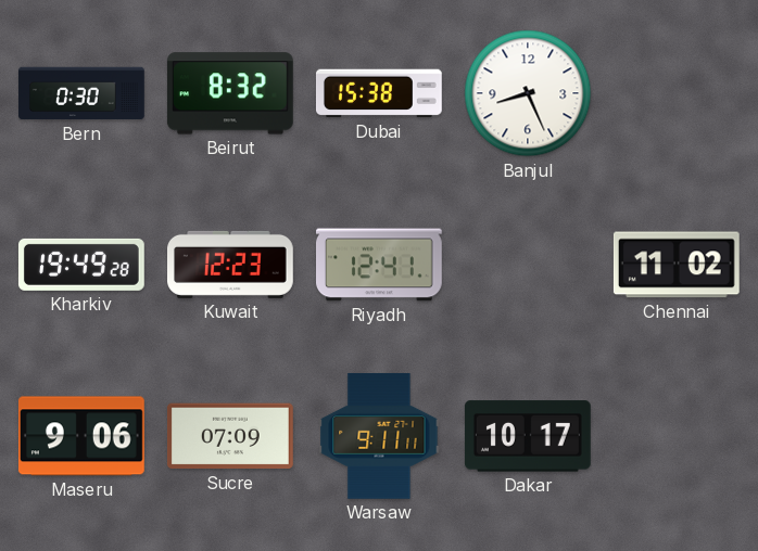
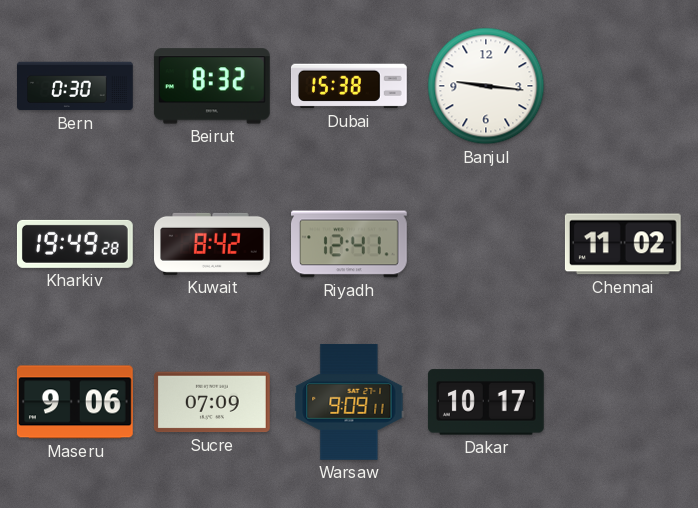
Banjul: 8:26 -> 9:16
Kuwait: 12:23 -> 8:42
Warsaw: 9:11 -> 9:09
